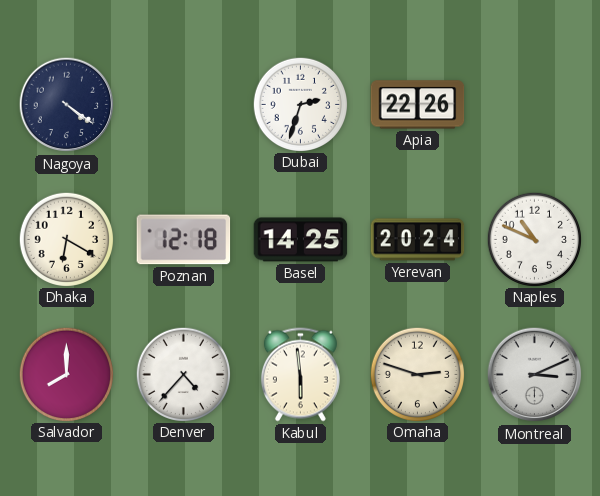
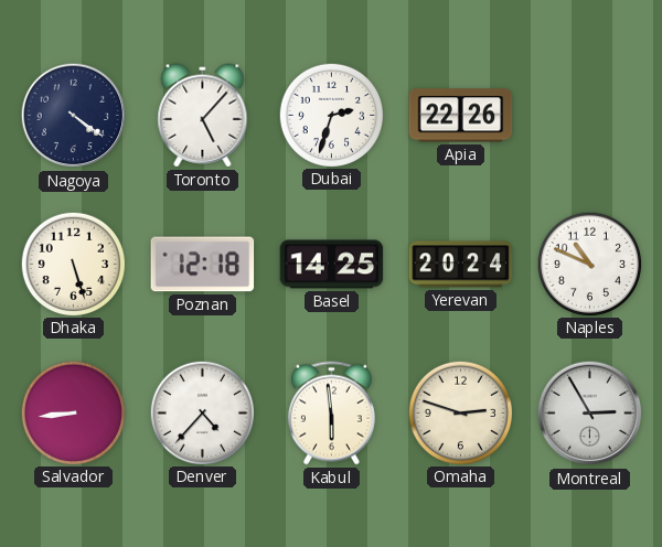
Toronto: none -> 5:07
Dhaka: 6:20 -> 5:27
Salvador: 8:00 -> 8:44
Montreal: 3:11 -> 2:55
